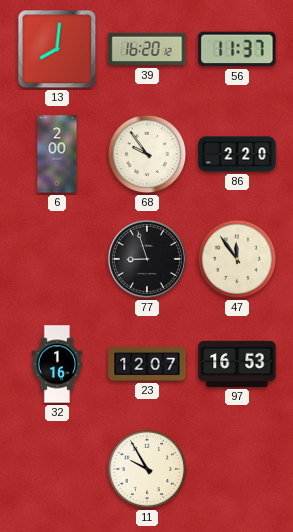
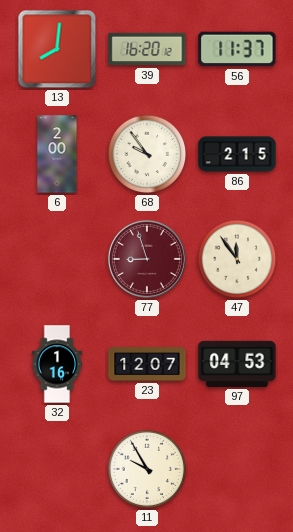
86: 2:20 -> 2:15
77 dial: black -> burgundy
97: 16:53 -> 04:53
